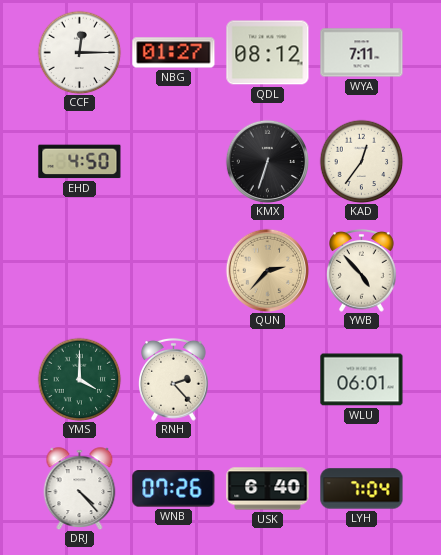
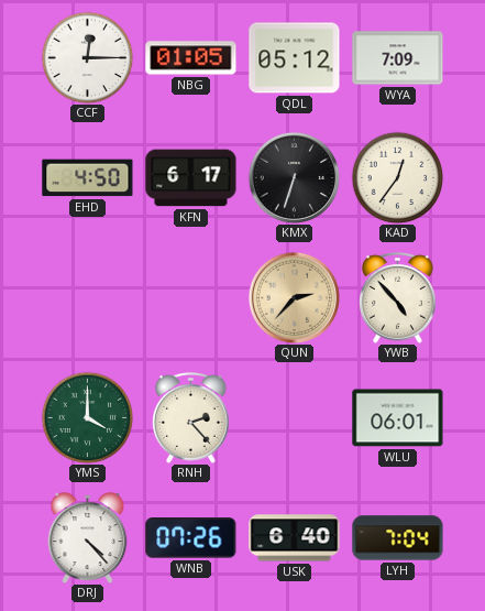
NBG: 01:27 -> 01:05
QDL: 08:12 -> 05:12
WYA: 7:11 -> 7:09
KFN: none -> 6:17
